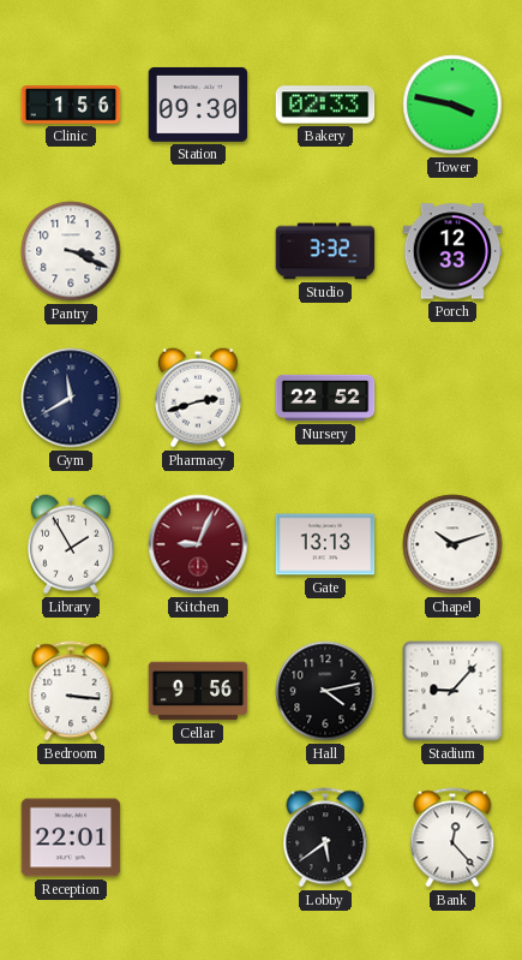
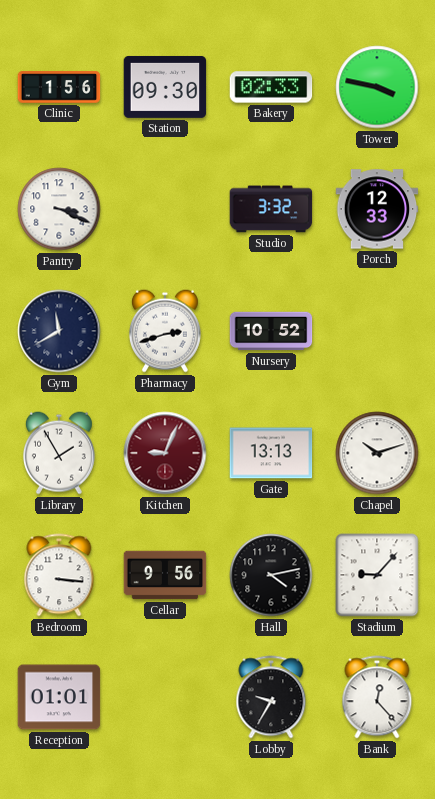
Nursery: 22:52 -> 10:52
Reception: 22:01 -> 01:01
Lobby: 5:39 -> 9:35
